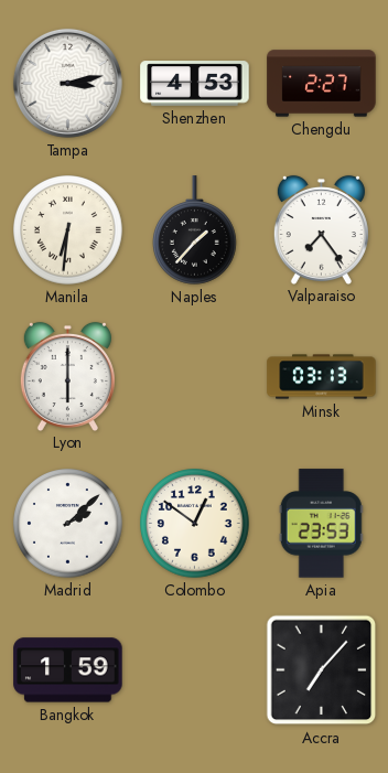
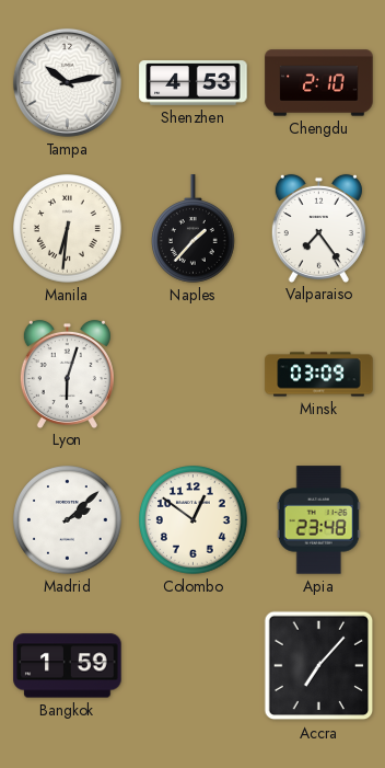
Tampa: 3:13 -> 10:13
Chengdu: 2:27 -> 2:10
Lyon: 6:00 -> 6:03
Minsk: 03:13 -> 03:09
Apia: 23:53 -> 23:48
